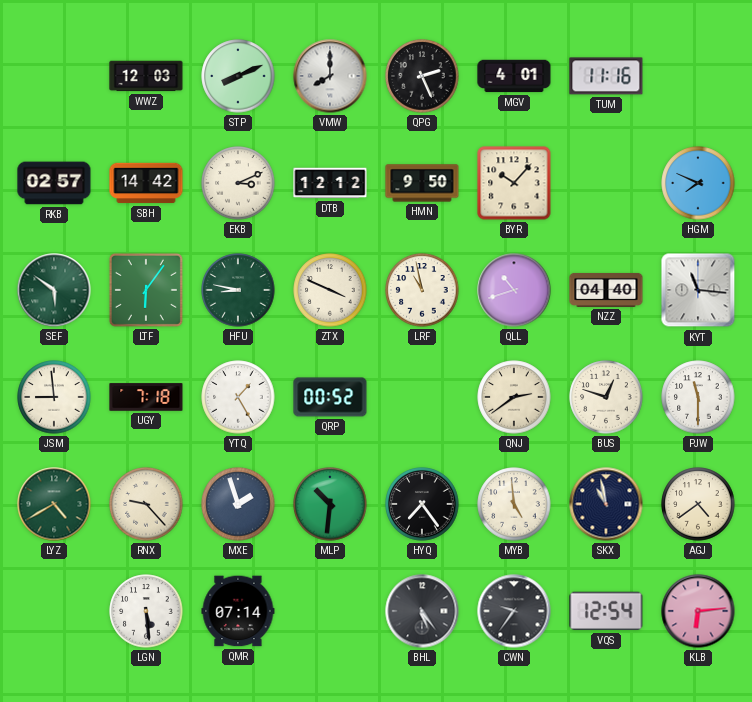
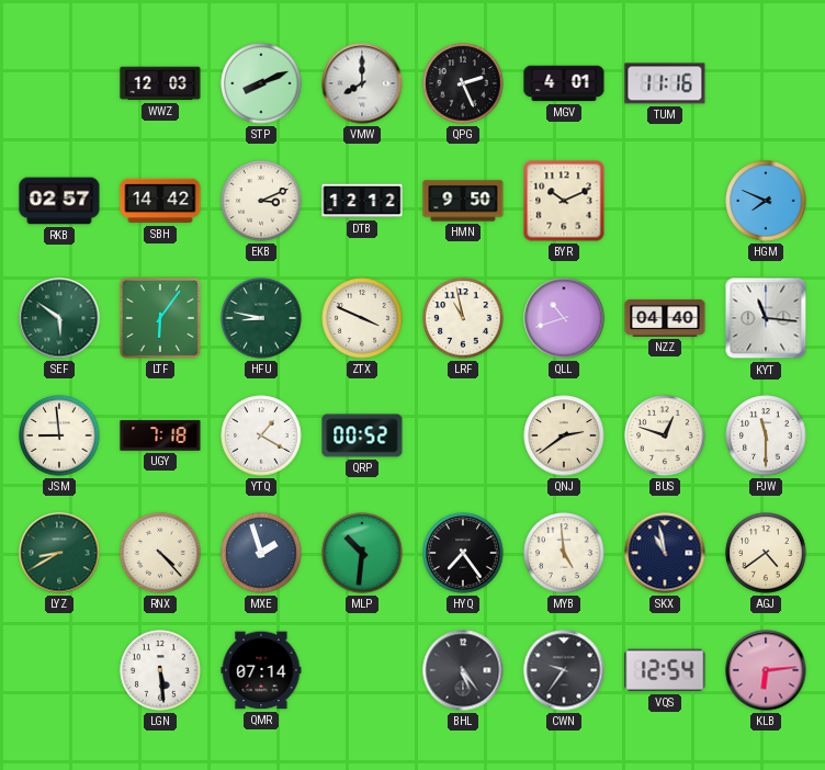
BYR: 10:07 -> 10:11
YTQ: 1:25 -> 1:20
LYZ: 4:40 -> 8:40
RNX: 9:23 -> 4:23
